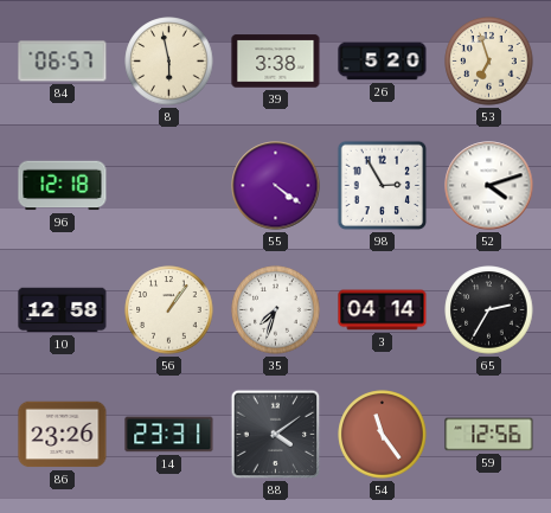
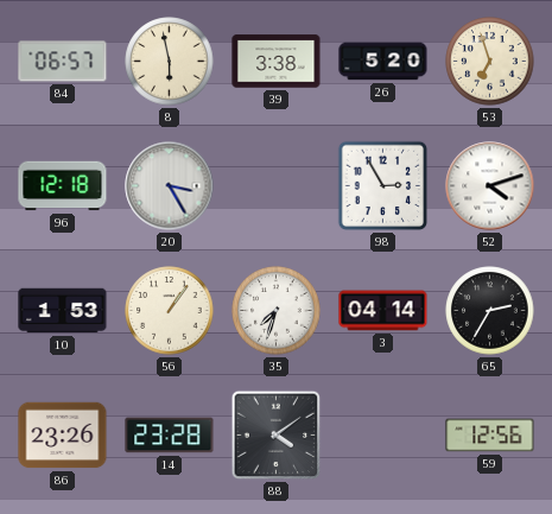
20: none -> 3:25
55: 4:21 -> none
10: 12:58 -> 1:53
14: 23:31 -> 23:28
54: 11:24 -> none
